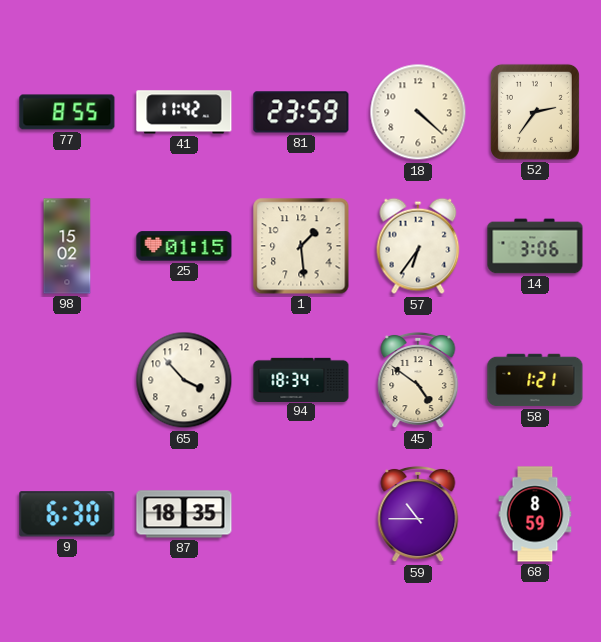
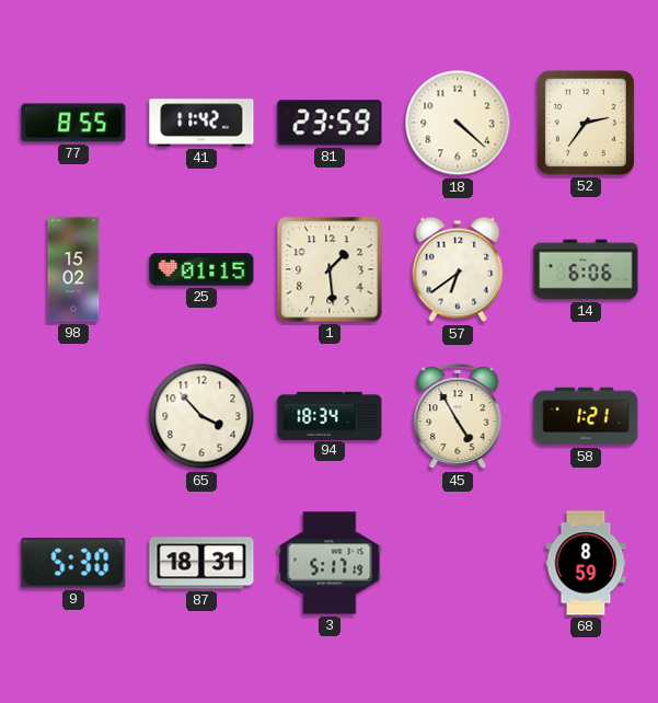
57: 6:36 -> 6:39
14: 3:06 -> 6:06
45: 4:51 -> 4:55
9: 6:30 -> 5:30
87: 18:35 -> 18:31
3: none -> 5:17
59: 10:45 -> none
